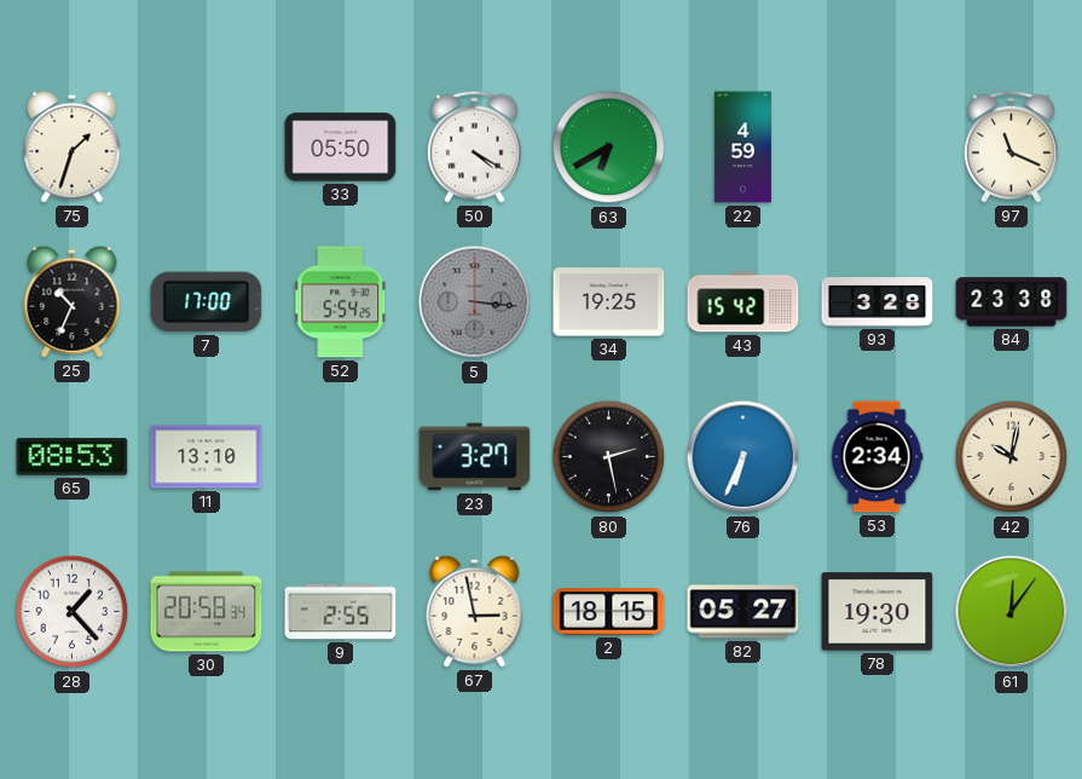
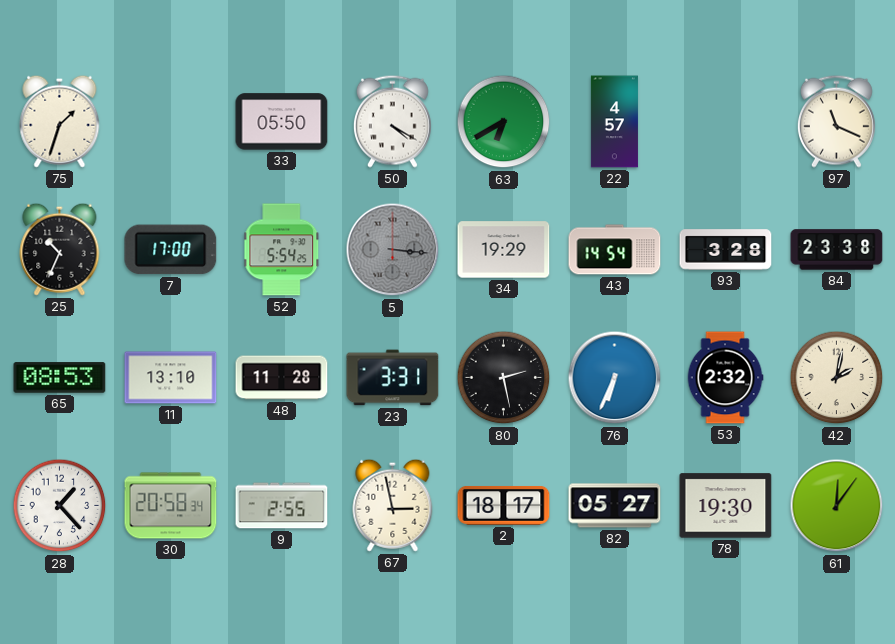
22: 4:59 -> 4:57
34: 19:25 -> 19:29
43: 15:42 -> 14:54
48: none -> 11:28
23: 3:27 -> 3:31
53: 2:34 -> 2:32
42: 10:02 -> 2:02
2: 18:15 -> 18:17
